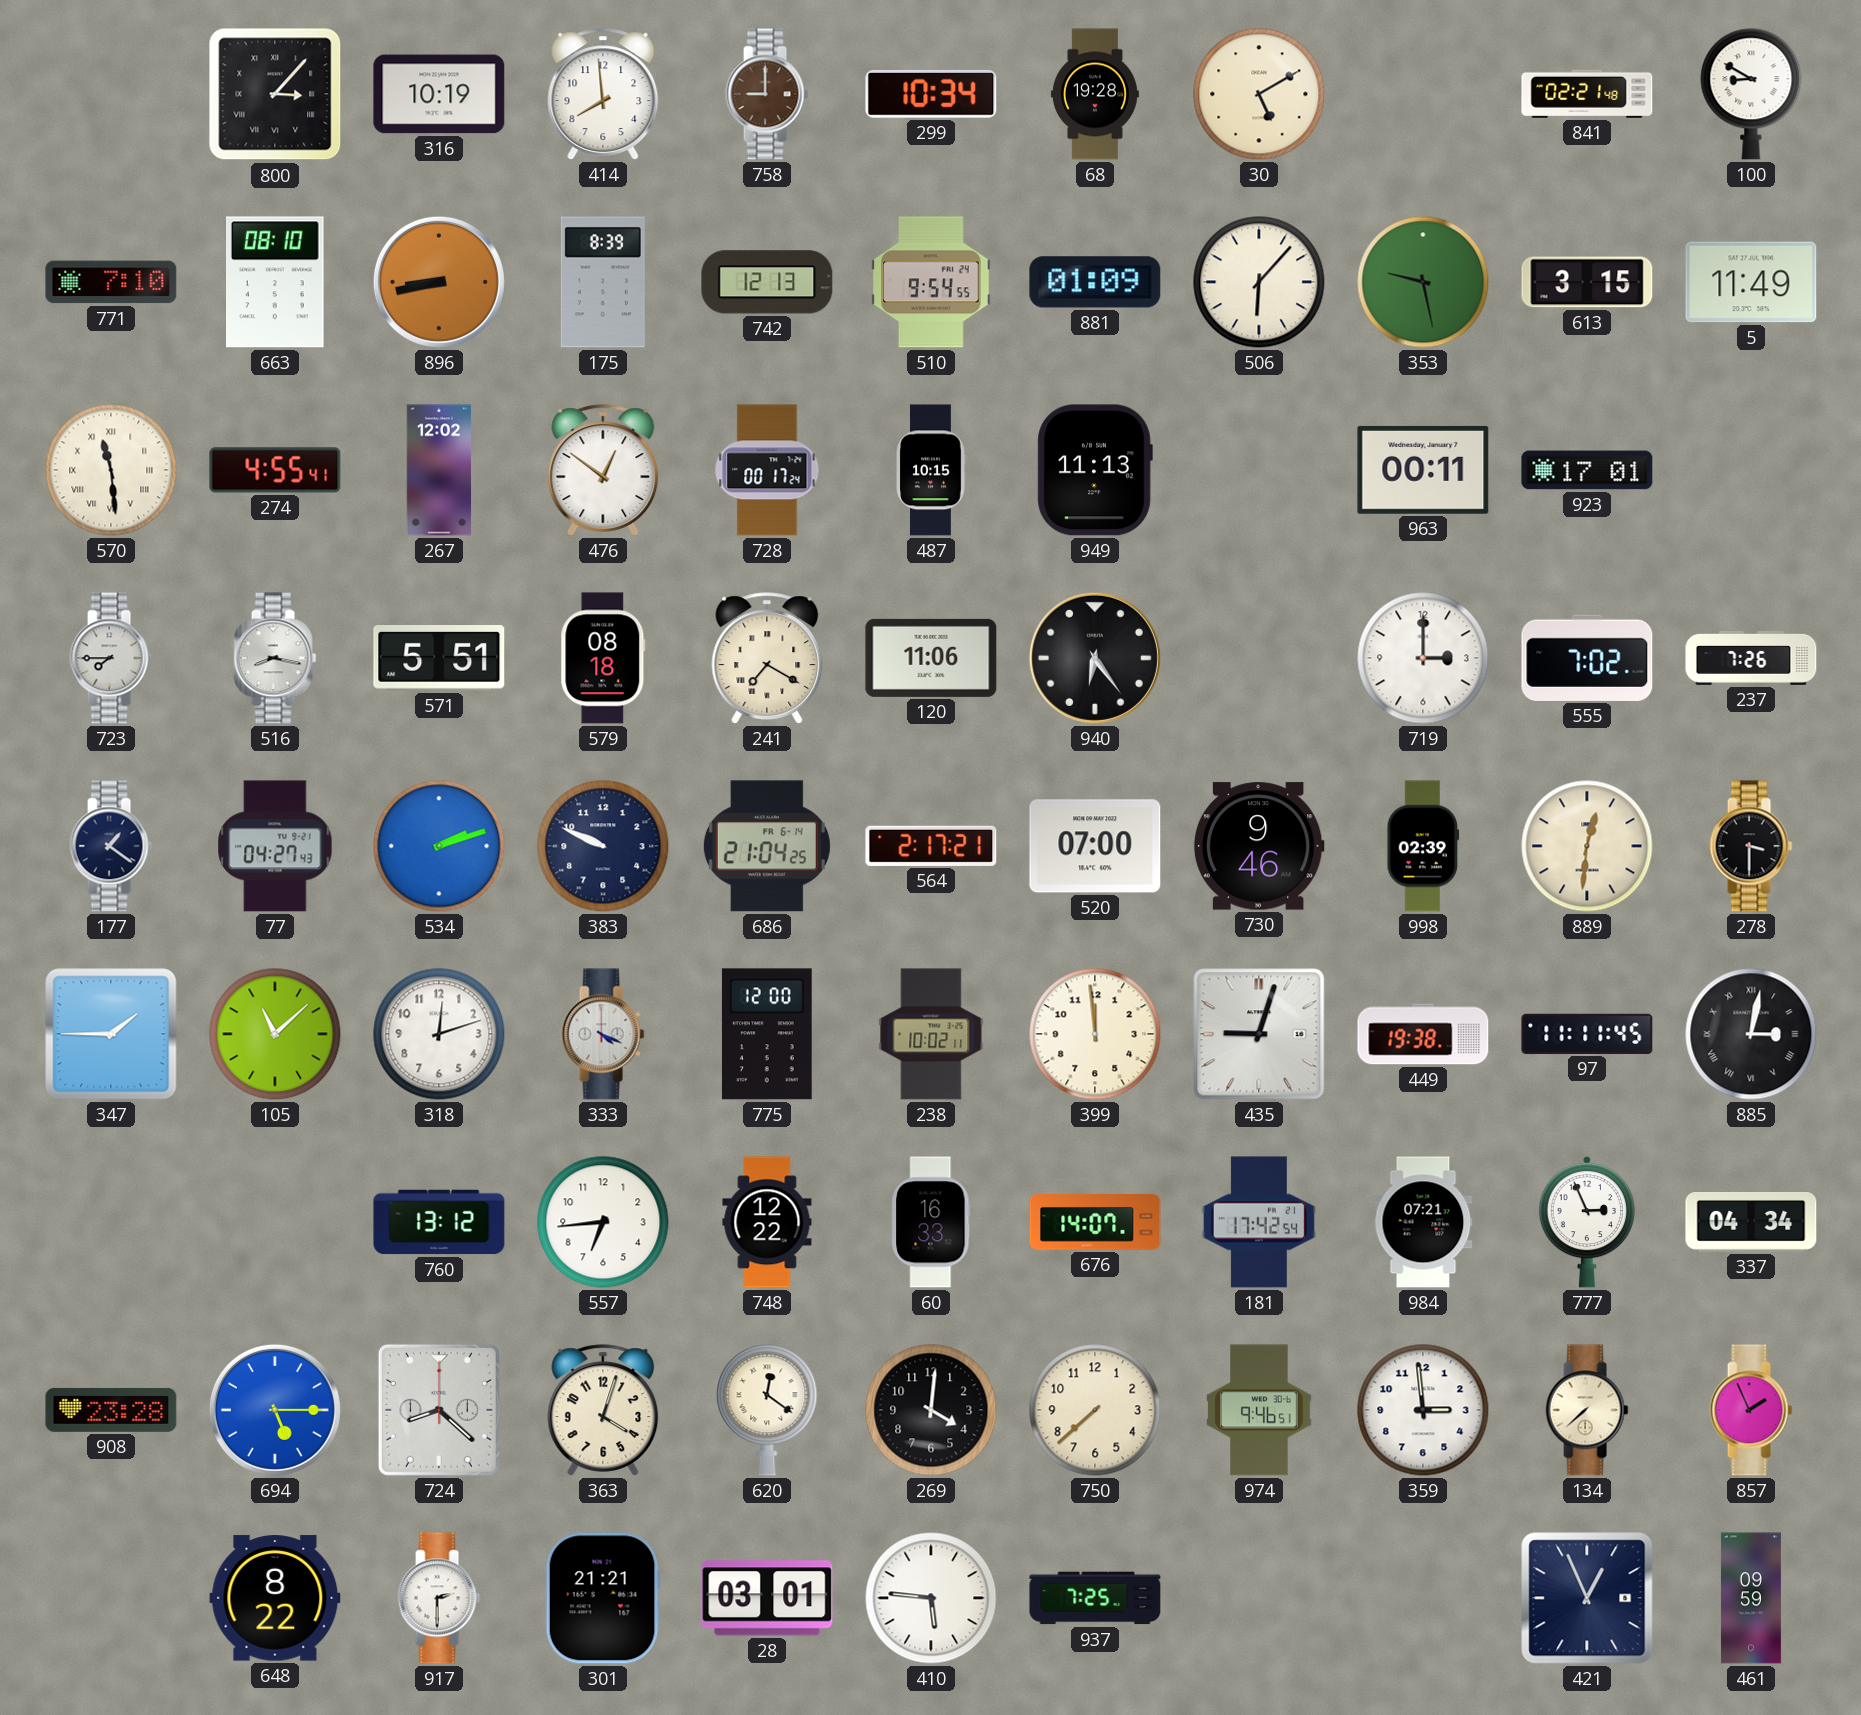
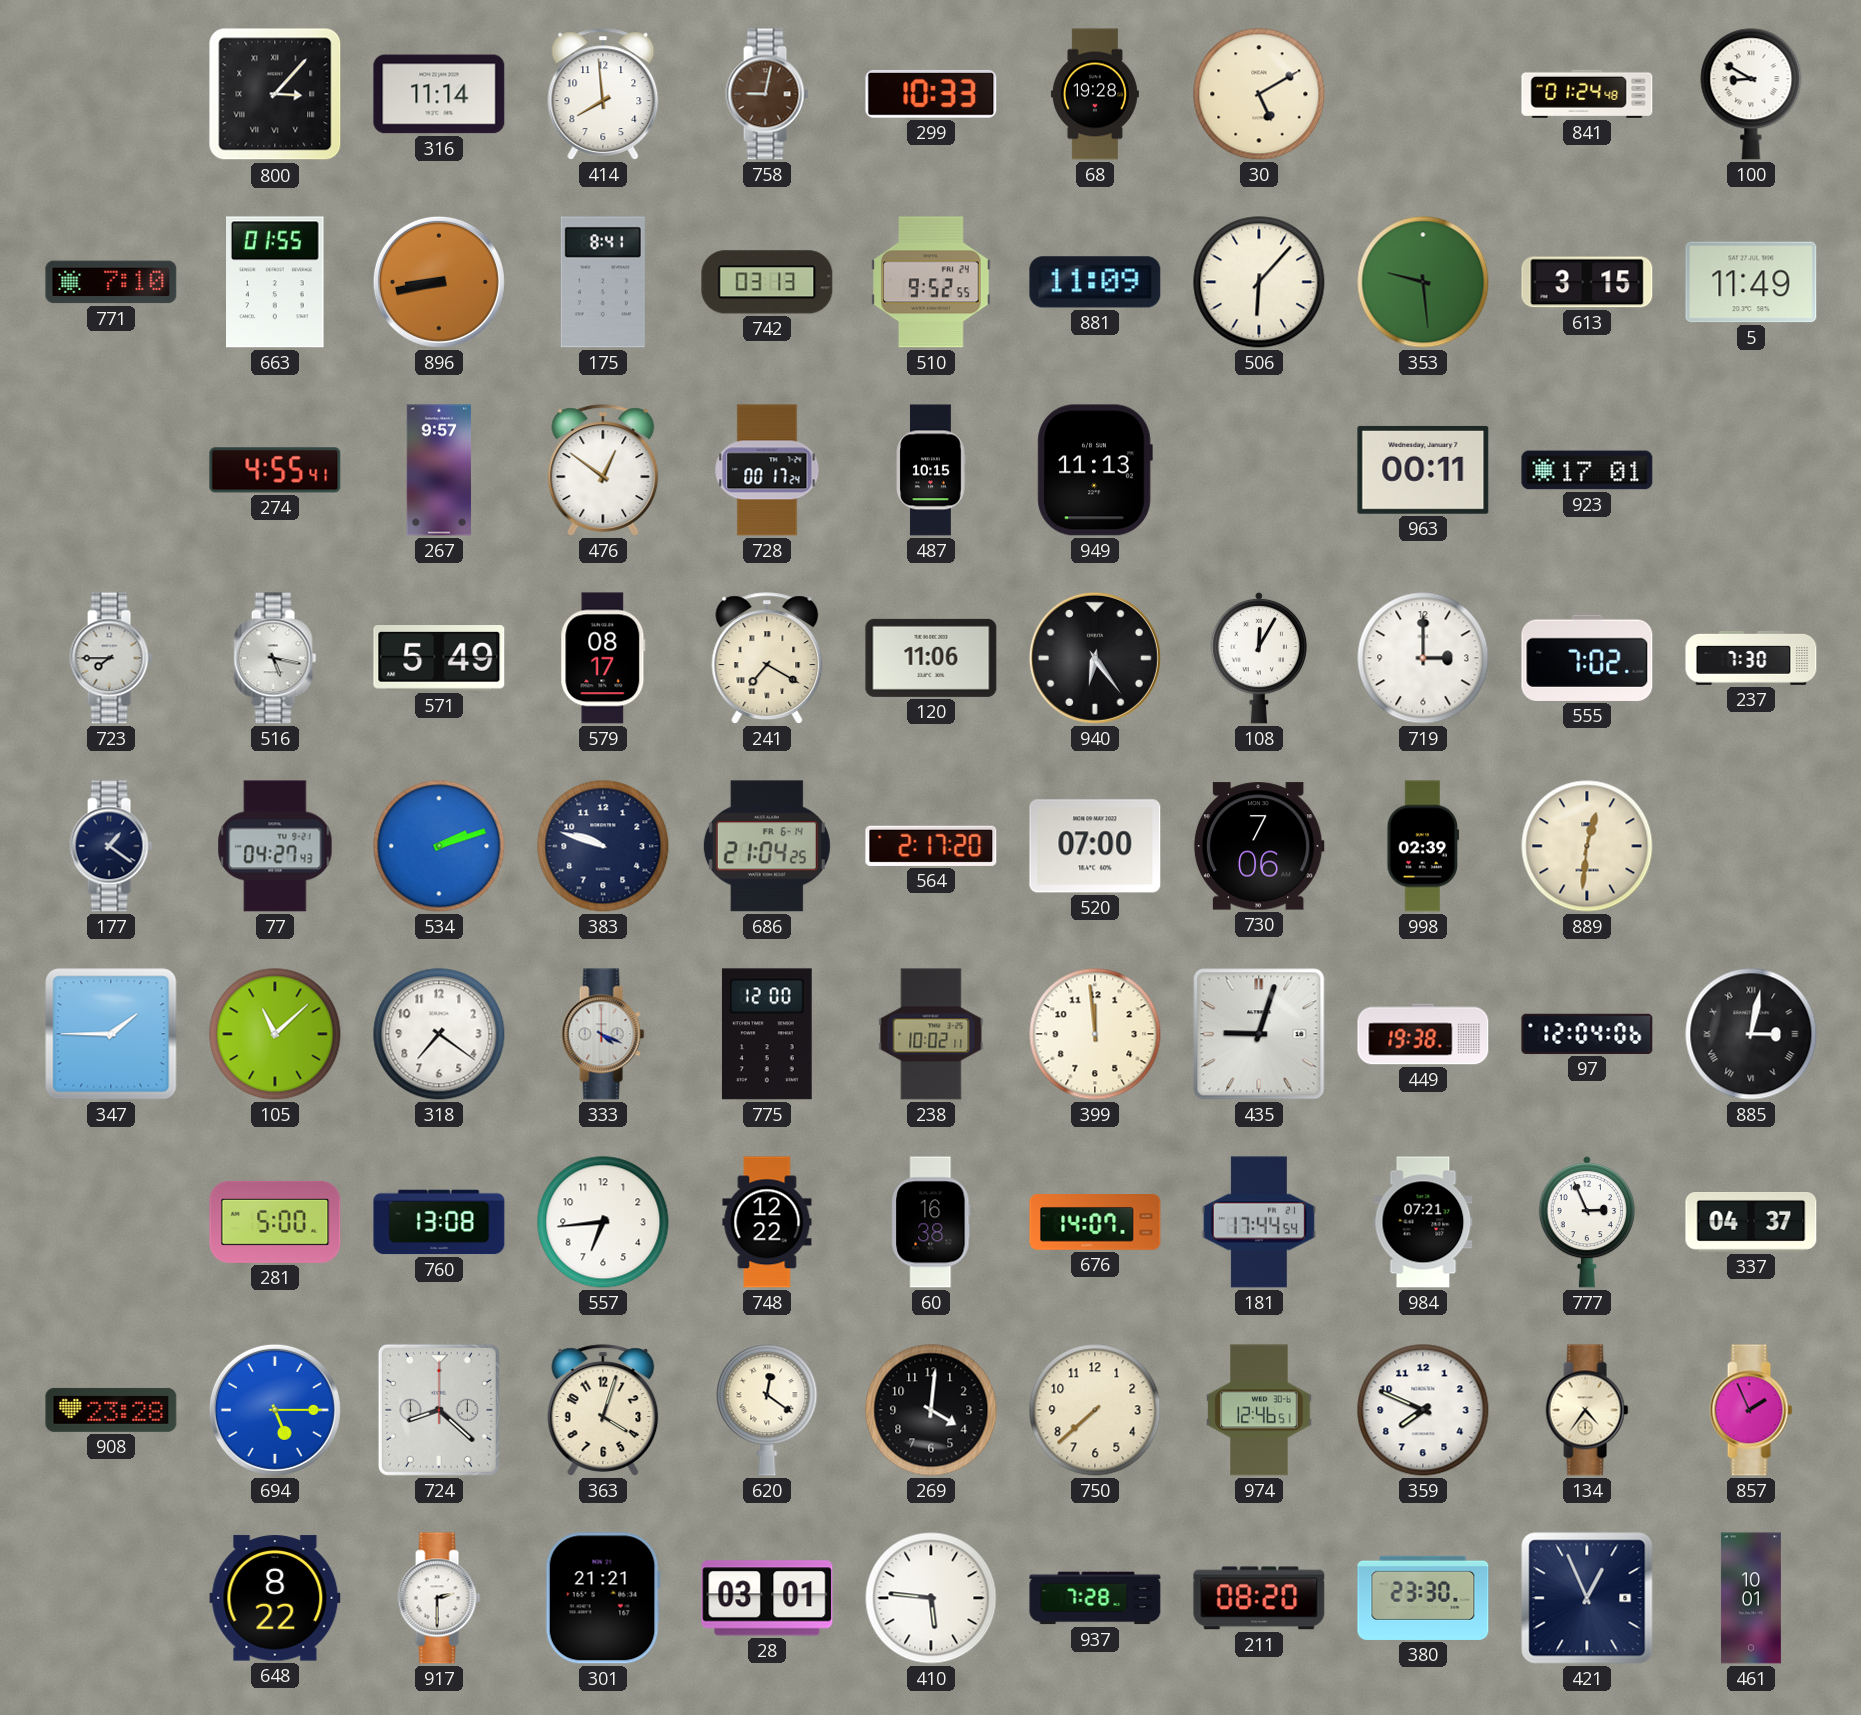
316: 10:19 -> 11:14
758: 9:00 -> 9:02
299: 10:34 -> 10:33
841: 02:21 -> 01:24
663: 08:10 -> 01:55
175: 8:39 -> 8:41
742: 12:13 -> 03:13
510: 9:54 -> 9:52
881: 01:09 -> 11:09
353: 9:28 -> 9:29
570: 11:29 -> none
267: 12:02 -> 9:57
516: 8:17 -> 5:17
571: 5:51 -> 5:49
579: 08:18 -> 08:17
108: none -> 12:05
237: 7:26 -> 7:30
383: 9:49 -> 9:48
564: 2:17:21 -> 2:17:20
730: 9:46 -> 7:06
278: 3:30 -> none
318: 12:12 -> 7:21
97: 11:11 -> 12:04
281: none -> 5:00
760: 13:12 -> 13:08
60: 16:33 -> 16:38
181: 17:42 -> 17:44
337: 04:34 -> 04:37
974: 9:46 -> 12:46
359: 2:59 -> 7:49
134: 7:38 -> 4:36
937: 7:25 -> 7:28
211: none -> 08:20
380: none -> 23:30
461: 09:59 -> 10:01
